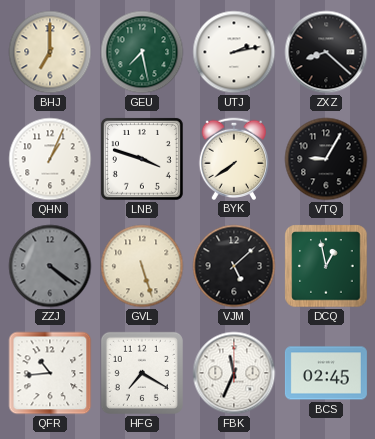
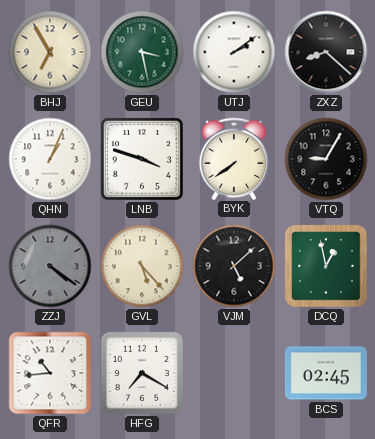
BHJ: 7:00 -> 6:55
GEU: 7:28 -> 3:28
UTJ: 2:13 -> 2:09
GVL: 5:27 -> 5:23
FBK: 11:34 -> none
